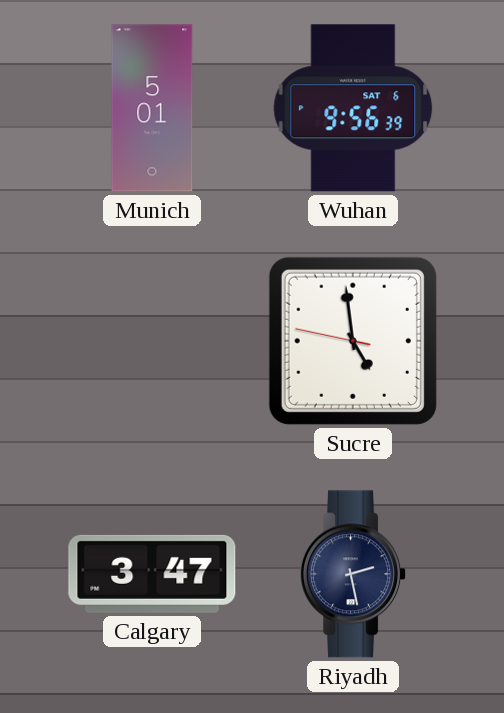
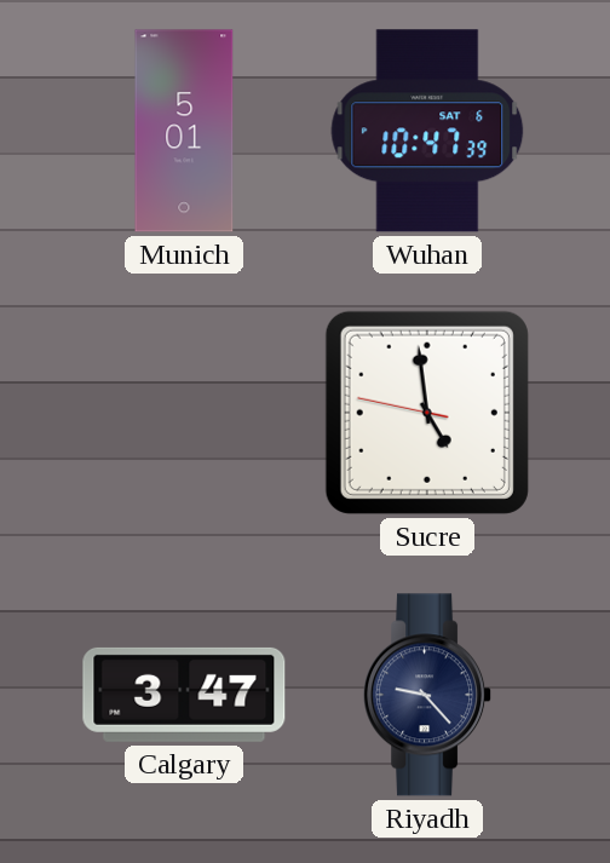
Wuhan: 9:56 -> 10:47
Riyadh: 2:28 -> 9:23
